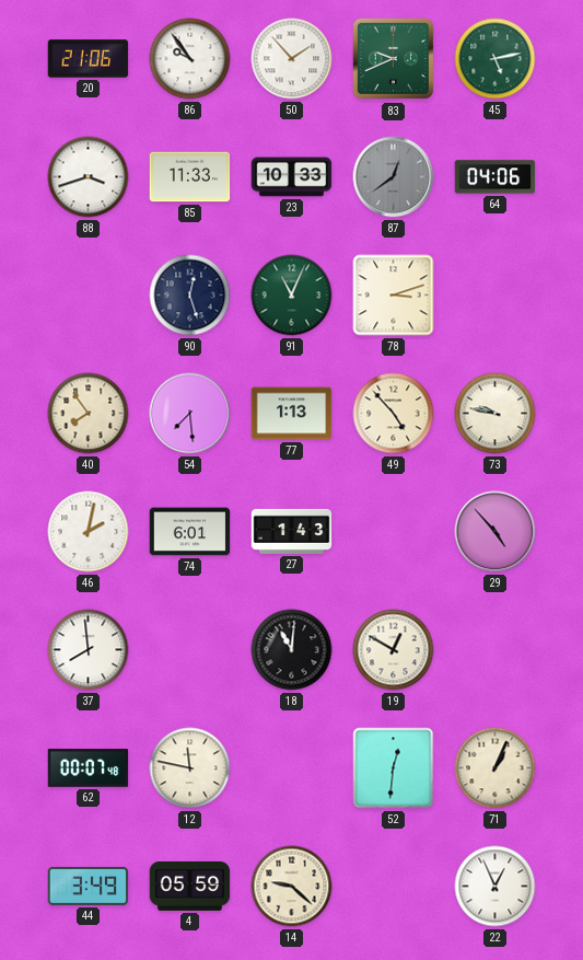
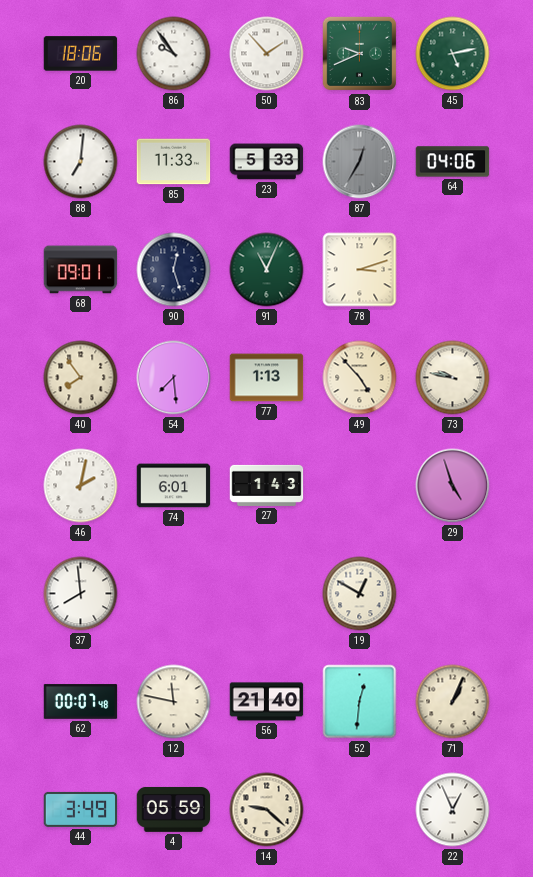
20: 21:06 -> 18:06
88: 3:42 -> 7:01
23: 10:33 -> 5:33
87: 12:39 -> 12:35
68: none -> 09:01
29: 4:53 -> 4:57
18: 11:01 -> none
56: none -> 21:40
